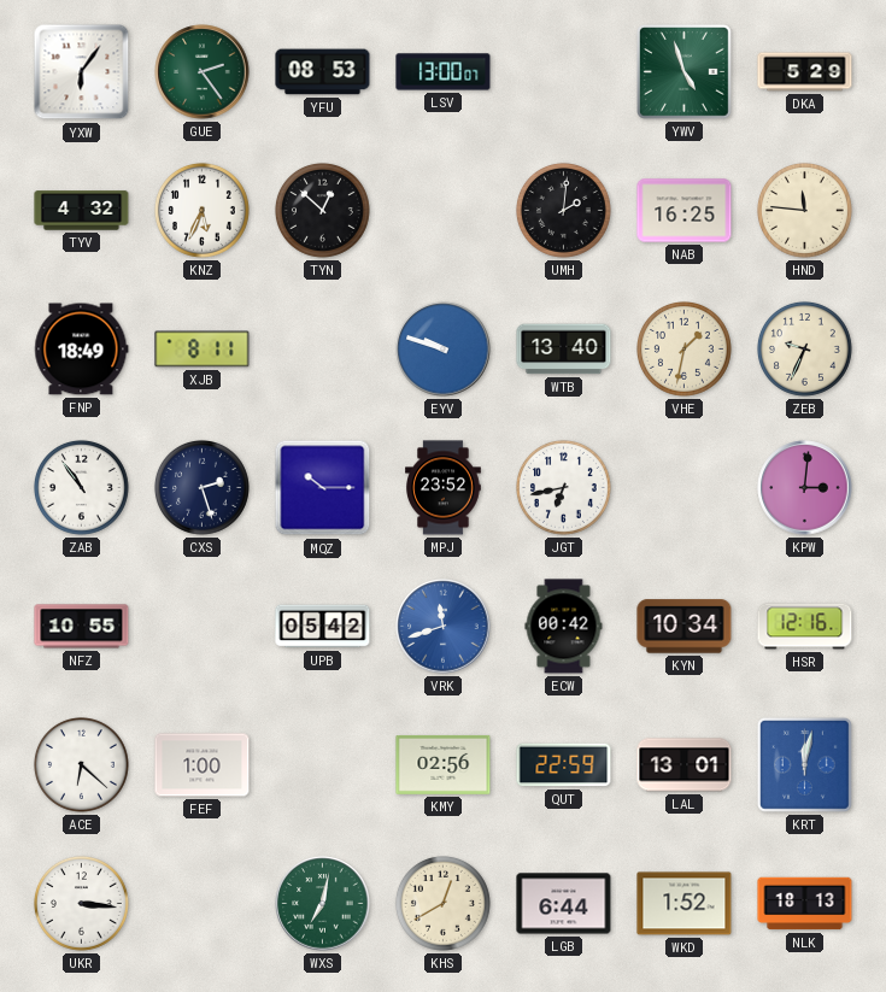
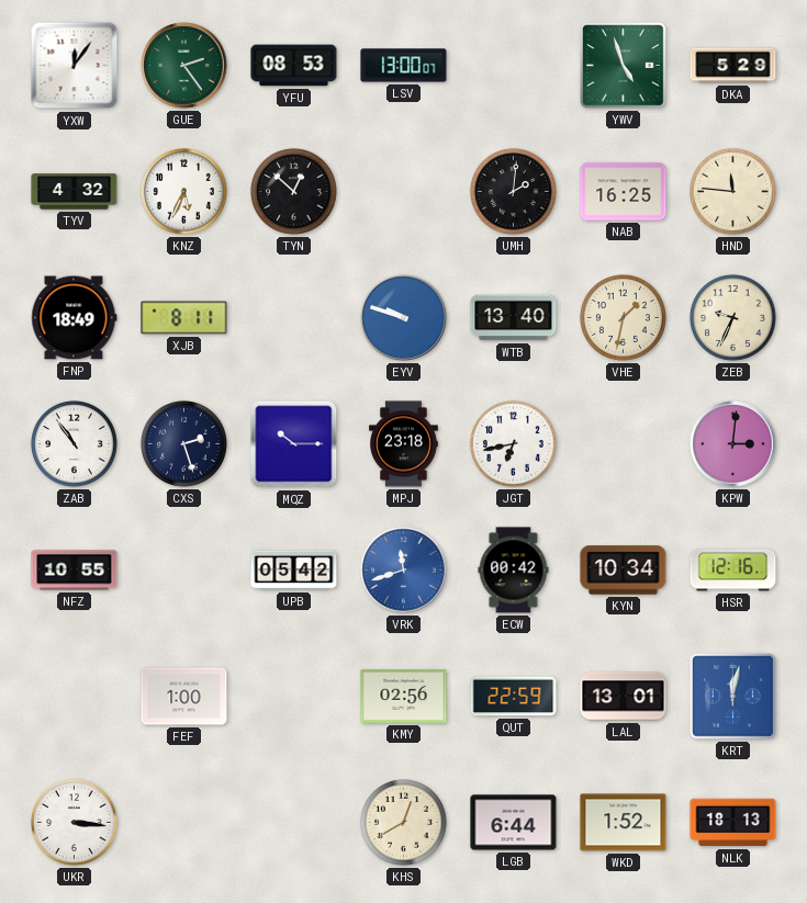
YXW: 6:06 -> 12:06
MPJ: 23:52 -> 23:18
ACE: 6:22 -> none
WXS: 7:02 -> none
